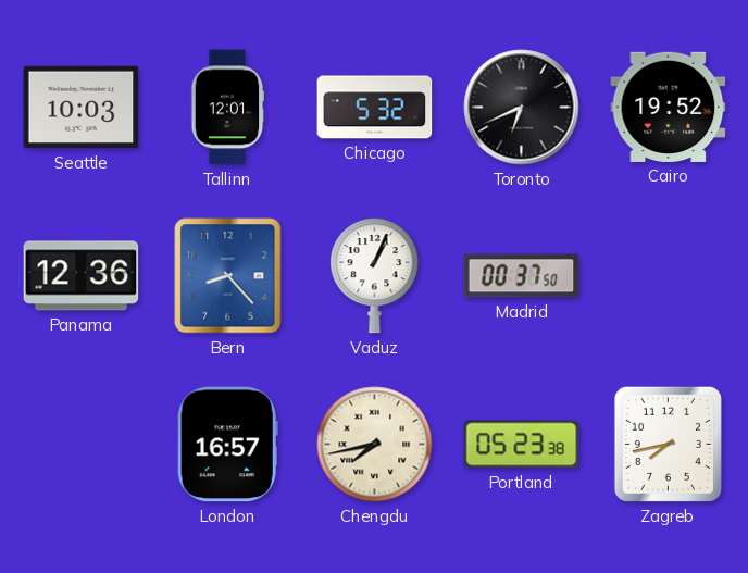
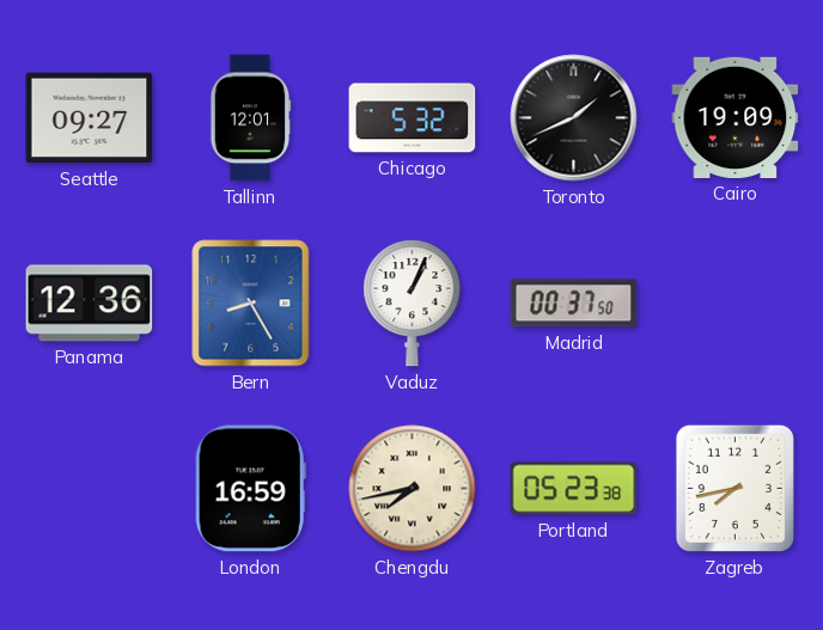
Seattle: 10:03 -> 09:27
Toronto: 6:41 -> 1:41
Cairo: 19:52 -> 19:09
Bern: 8:23 -> 8:25
London: 16:57 -> 16:59
